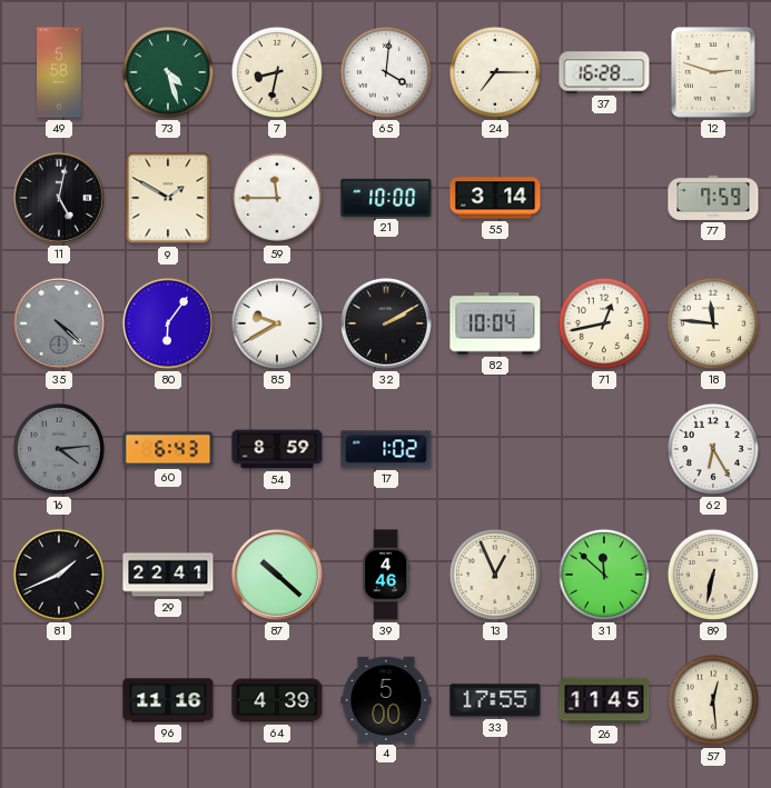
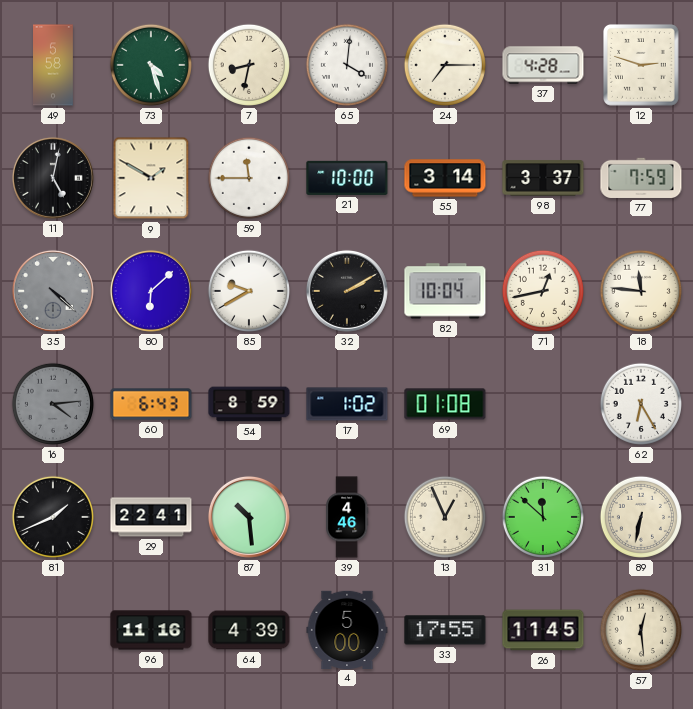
37: 16:28 -> 4:28
98: none -> 3:37
80: 6:06 -> 6:08
69: none -> 01:08
87: 10:22 -> 10:29
